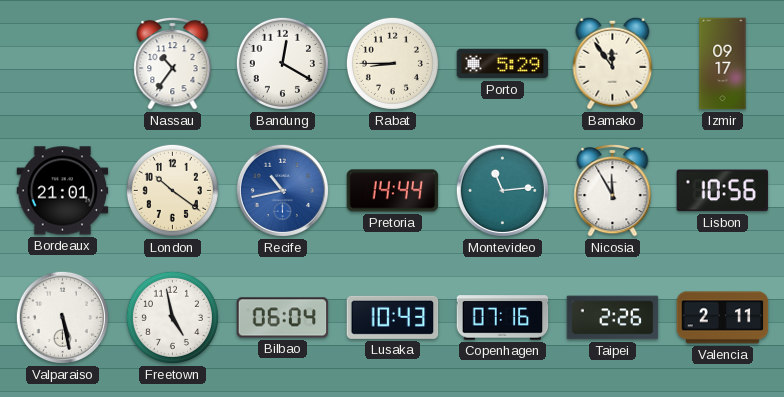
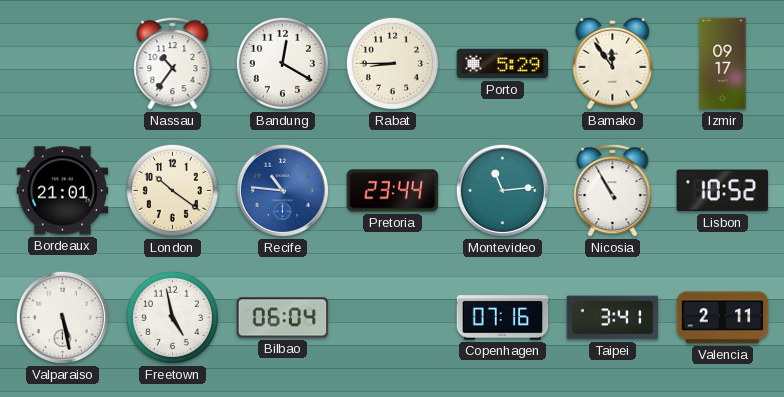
Recife: 10:43 -> 10:46
Pretoria: 14:44 -> 23:44
Nicosia: 11:55 -> 10:55
Lisbon: 10:56 -> 10:52
Lusaka: 10:43 -> none
Taipei: 2:26 -> 3:41
